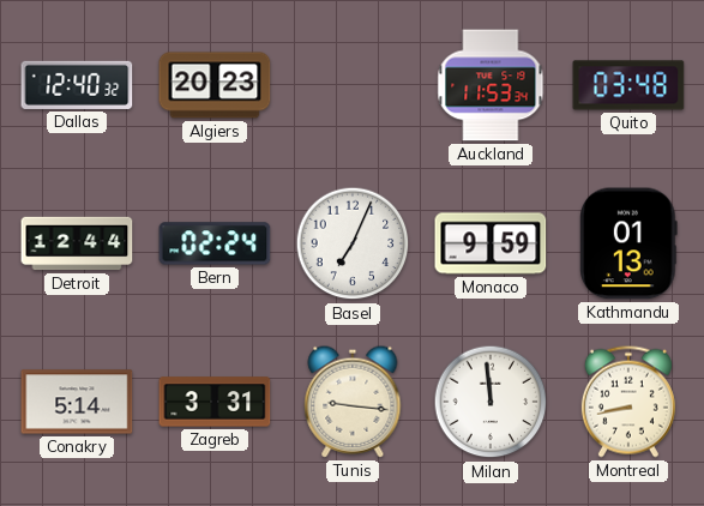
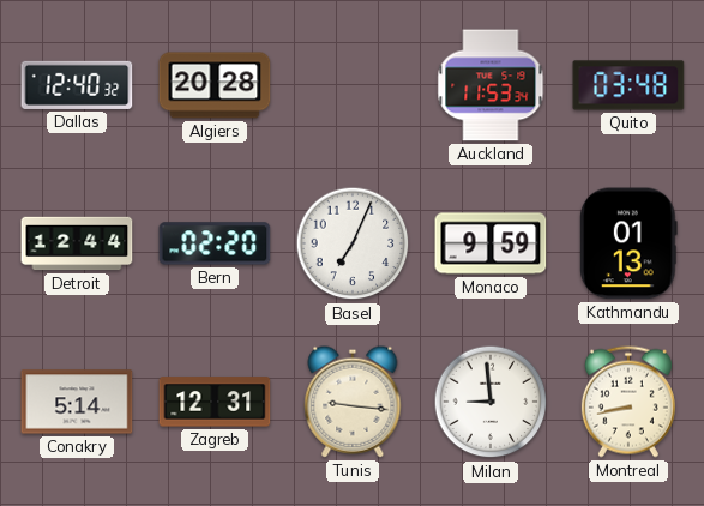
Algiers: 20:23 -> 20:28
Bern: 02:24 -> 02:20
Zagreb: 3:31 -> 12:31
Milan: 11:59 -> 8:59
